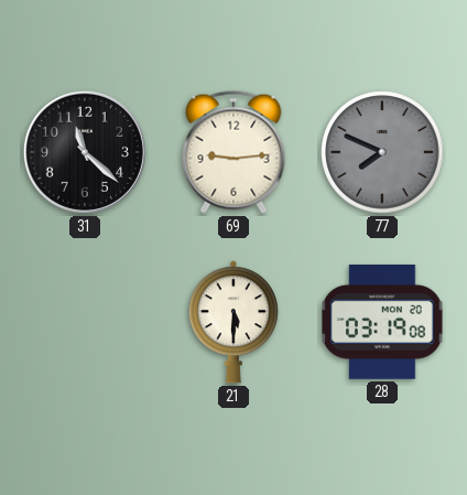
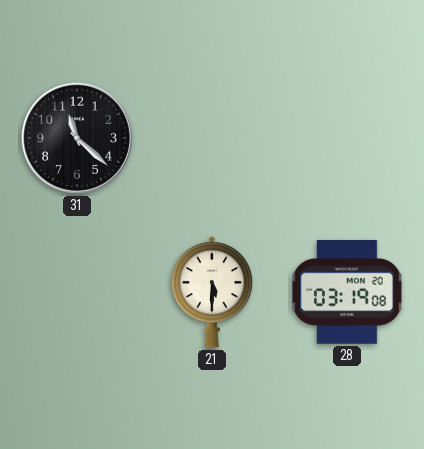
69: 9:14 -> none
77: 7:49 -> none
